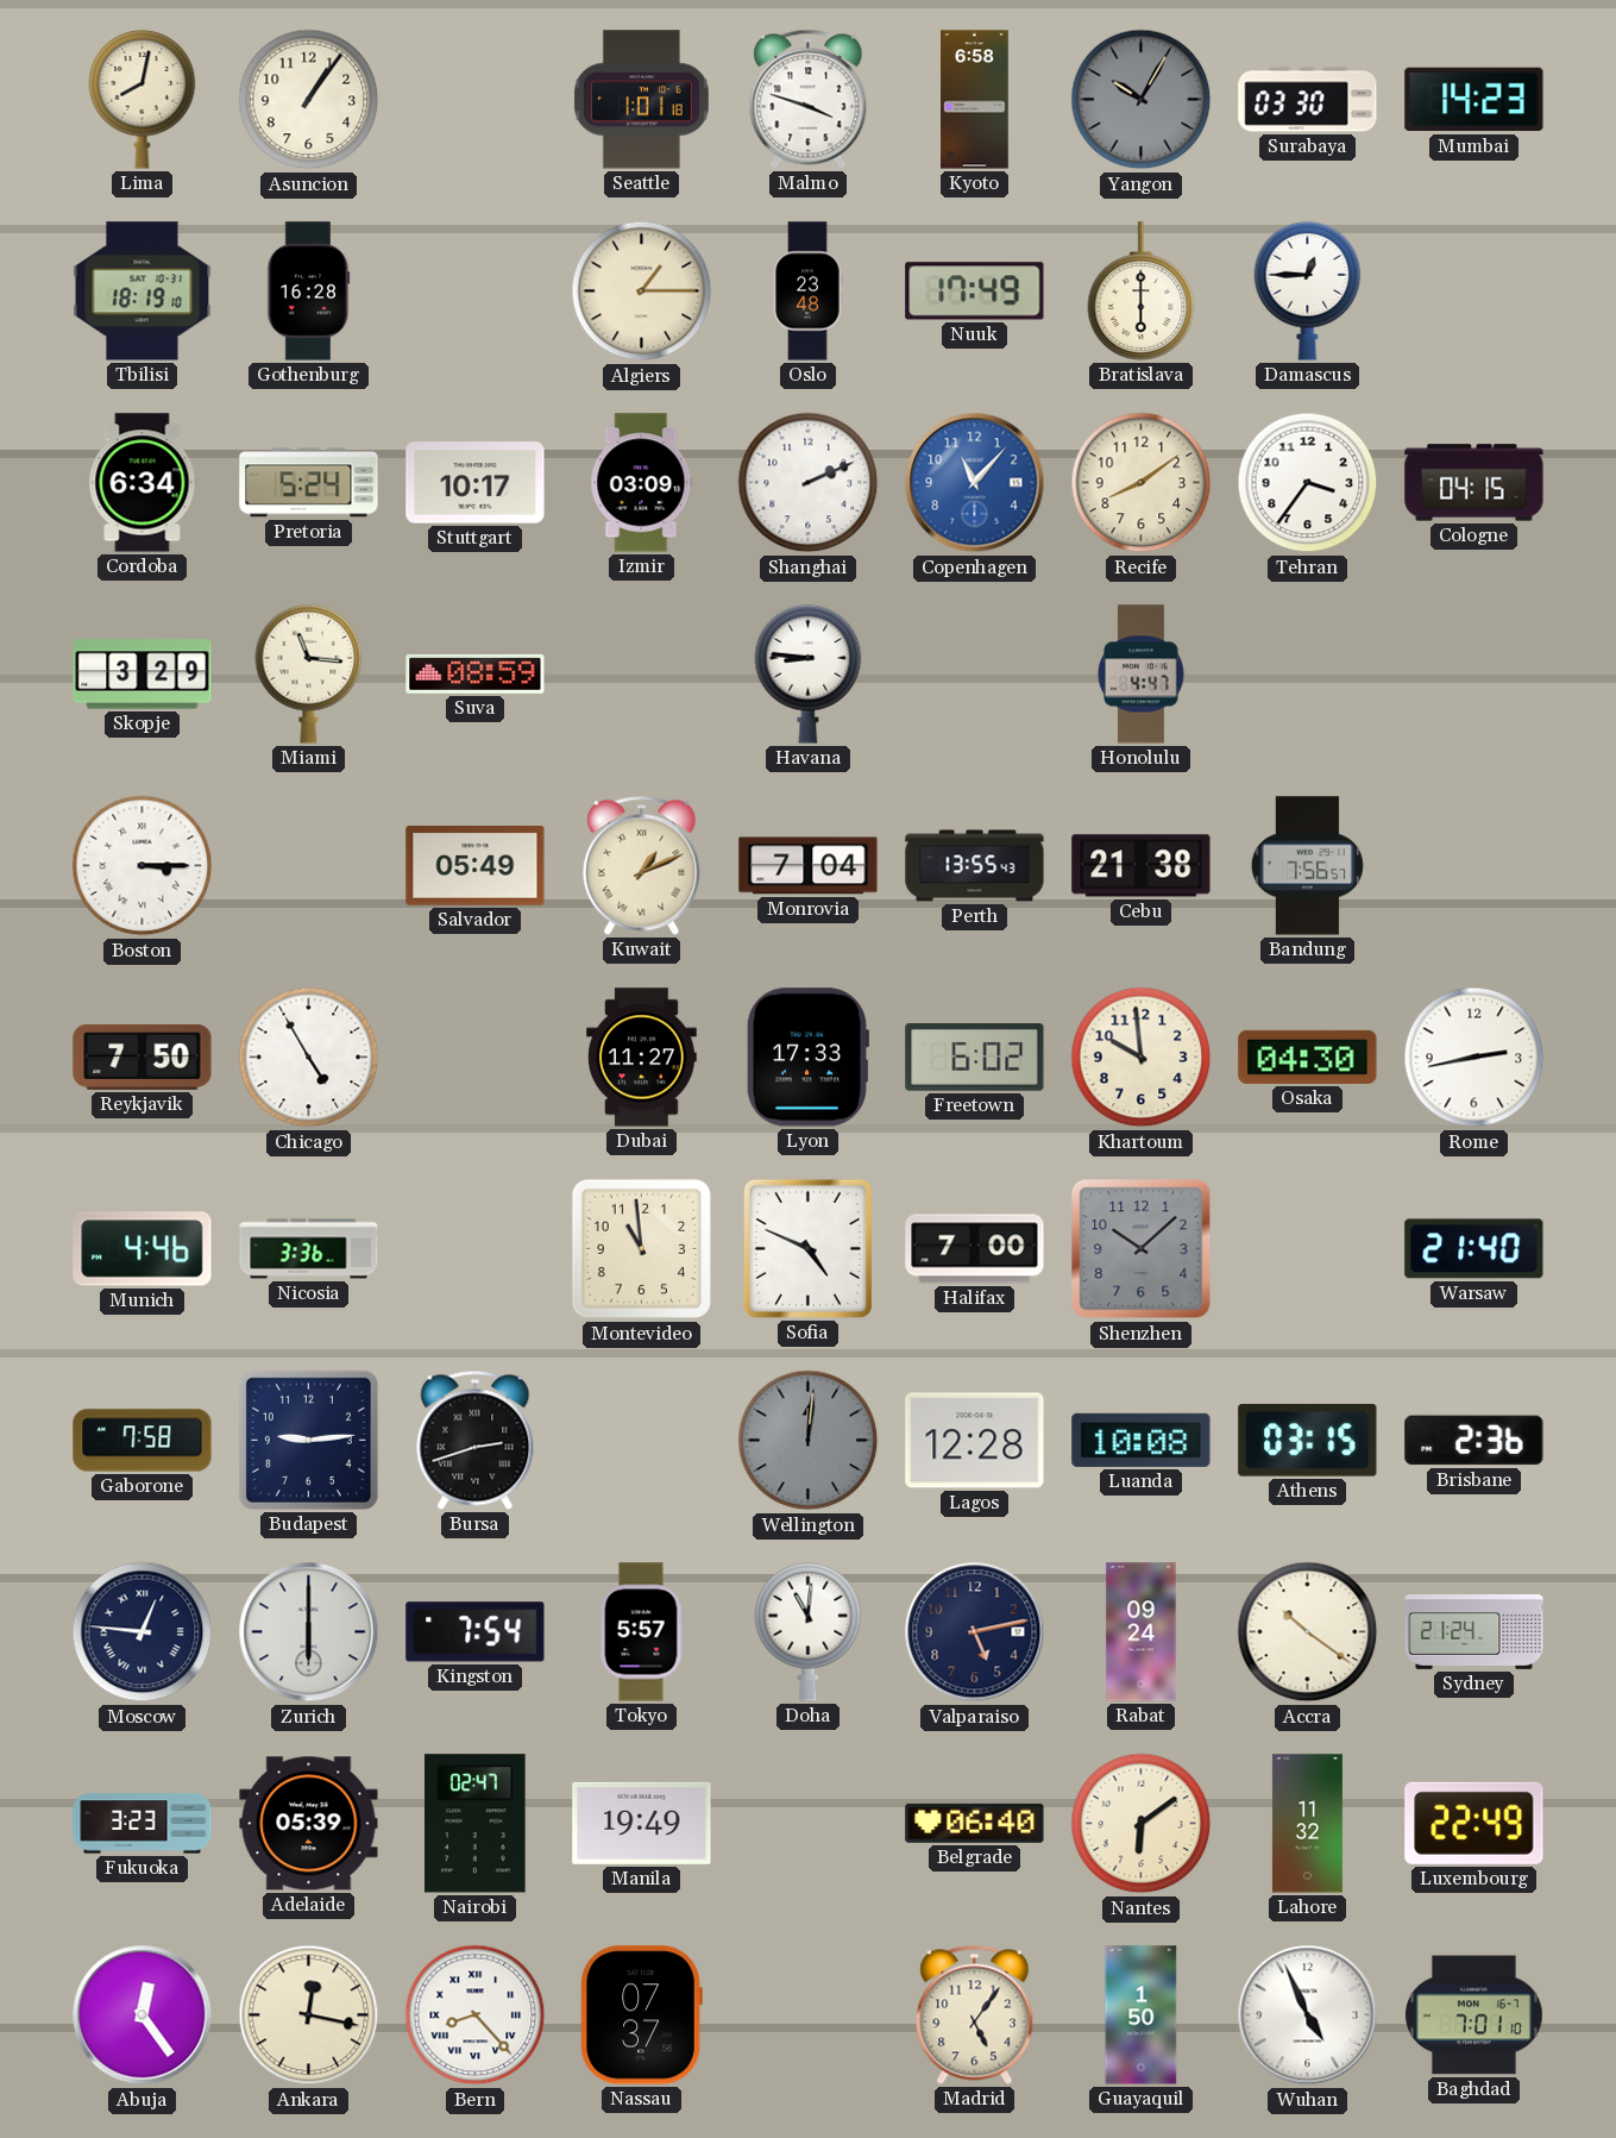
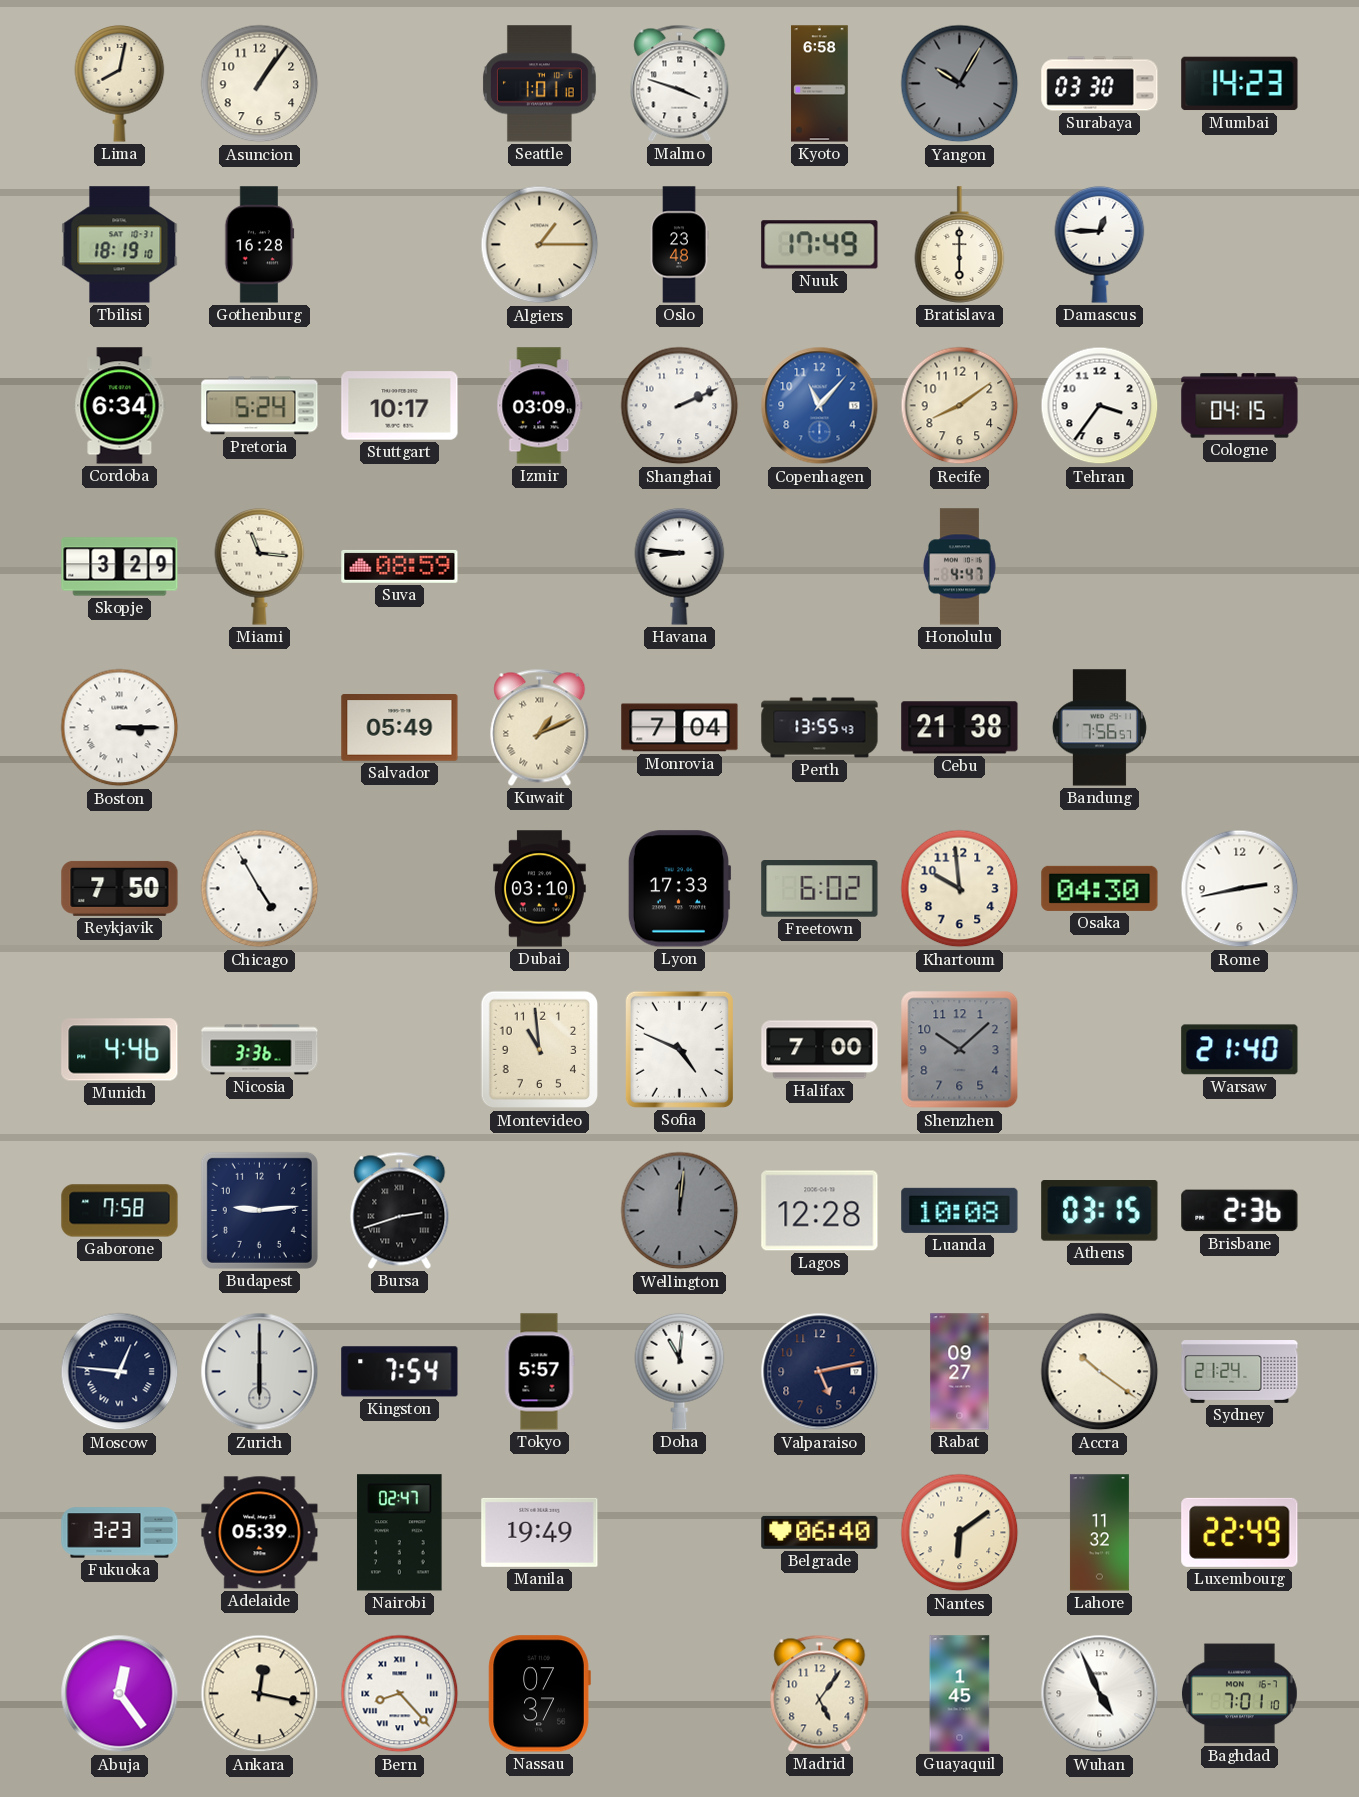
Dubai: 11:27 -> 03:10
Rabat: 09:24 -> 09:27
Guayaquil: 1:50 -> 1:45
